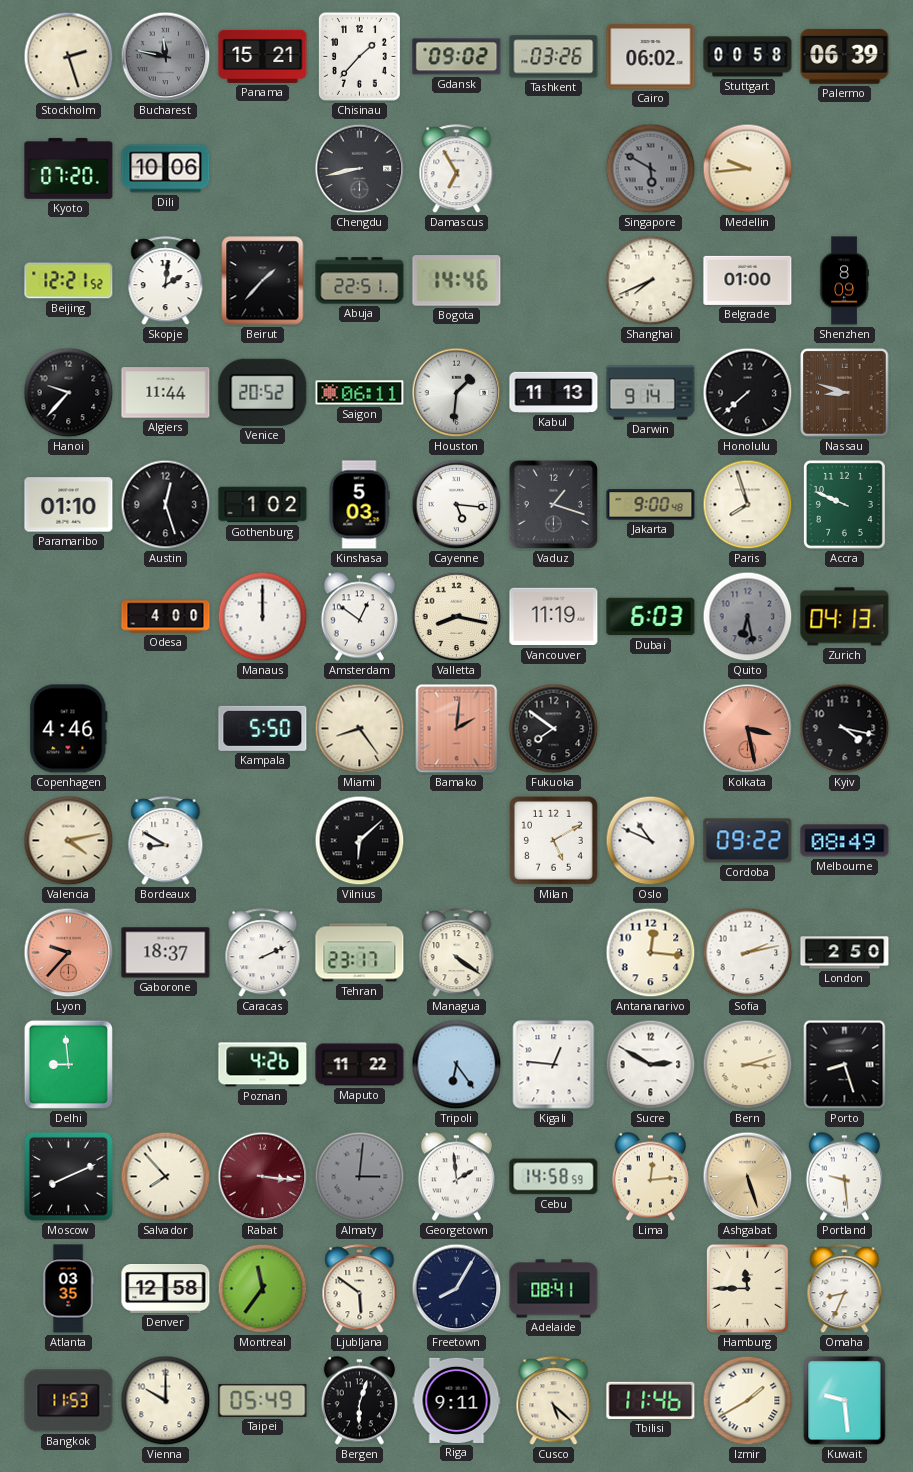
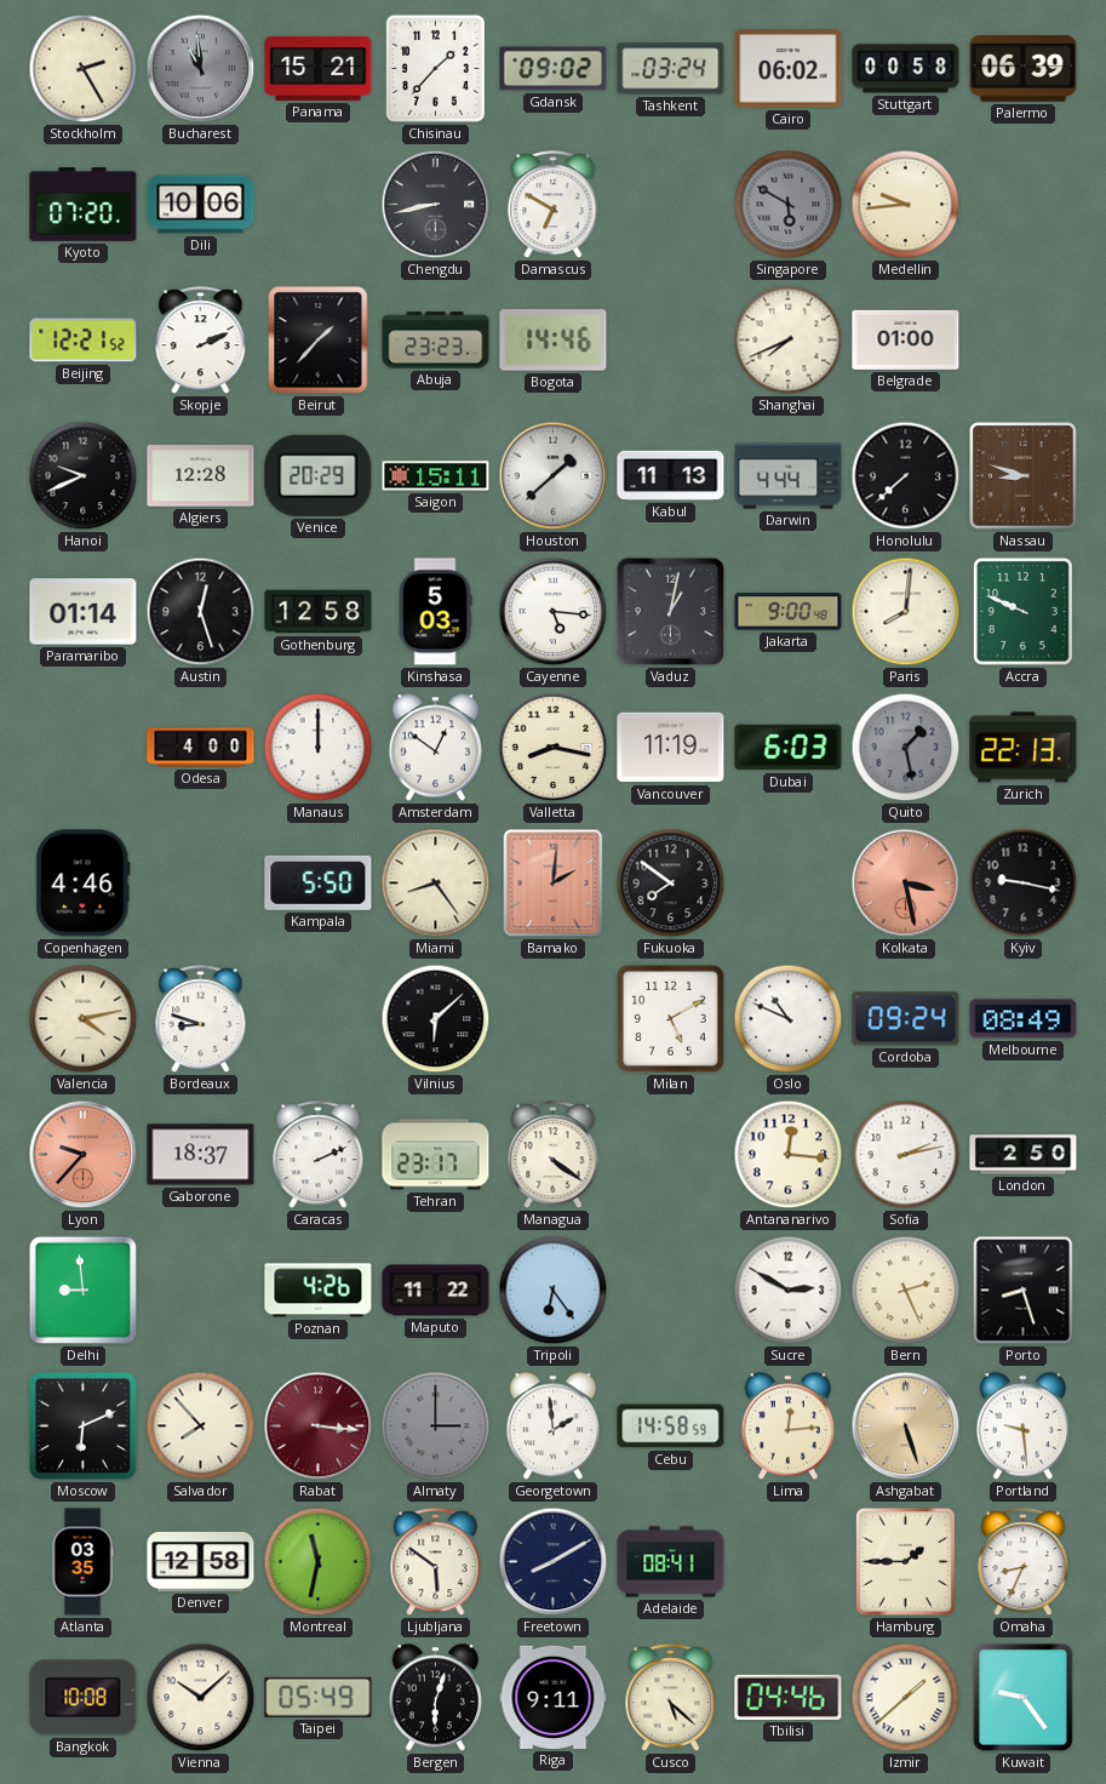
Stockholm: 2:27 -> 2:25
Bucharest: 11:47 -> 10:59
Tashkent: 03:26 -> 03:24
Damascus: 6:55 -> 6:50
Skopje: 2:01 -> 2:11
Abuja: 22:51 -> 23:23
Shenzhen: 8:09 -> none
Hanoi: 9:37 -> 9:41
Algiers: 11:44 -> 12:28
Venice: 20:52 -> 20:29
Saigon: 06:11 -> 15:11
Houston: 1:31 -> 1:38
Darwin: 9:14 -> 4:44
Paramaribo: 01:10 -> 01:14
Gothenburg: 1:02 -> 12:58
Vaduz: 1:18 -> 1:02
Paris: 7:57 -> 8:01
Quito: 6:28 -> 1:28
Zurich: 04:13 -> 22:13
Kyiv: 4:17 -> 9:17
Bordeaux: 8:50 -> 8:48
Cordoba: 09:22 -> 09:24
Kigali: 12:46 -> none
Bern: 3:12 -> 2:26
Moscow: 8:11 -> 6:11
Almaty: 3:01 -> 3:00
Montreal: 11:36 -> 11:32
Freetown: 8:05 -> 8:10
Hamburg: 11:45 -> 1:45
Bangkok: 11:53 -> 10:08
Vienna: 10:00 -> 10:08
Tbilisi: 11:46 -> 04:46
Izmir: 1:40 -> 1:38
Kuwait: 9:29 -> 9:24
